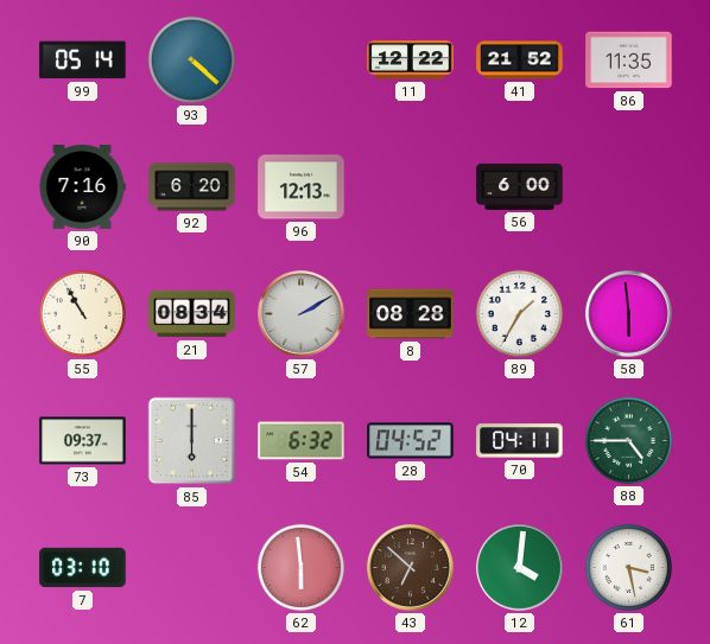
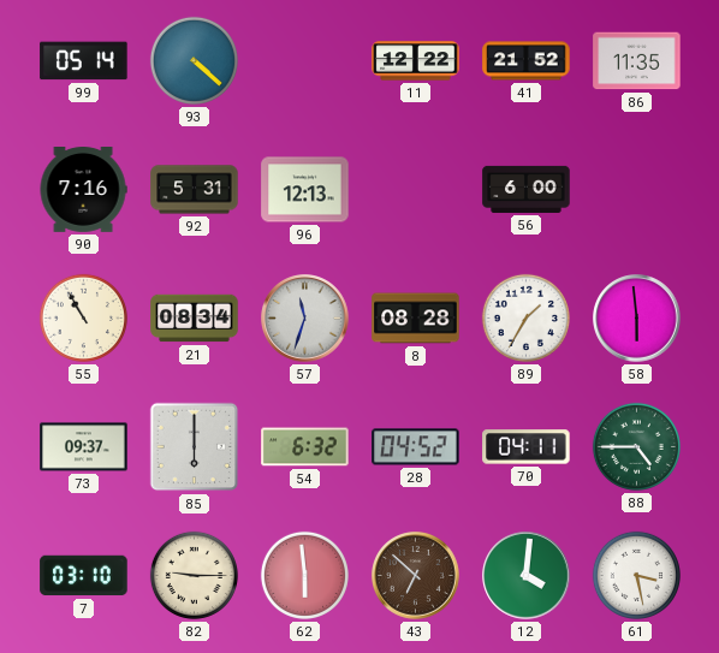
92: 6:20 -> 5:31
57: 2:10 -> 11:33
82: none -> 9:15
